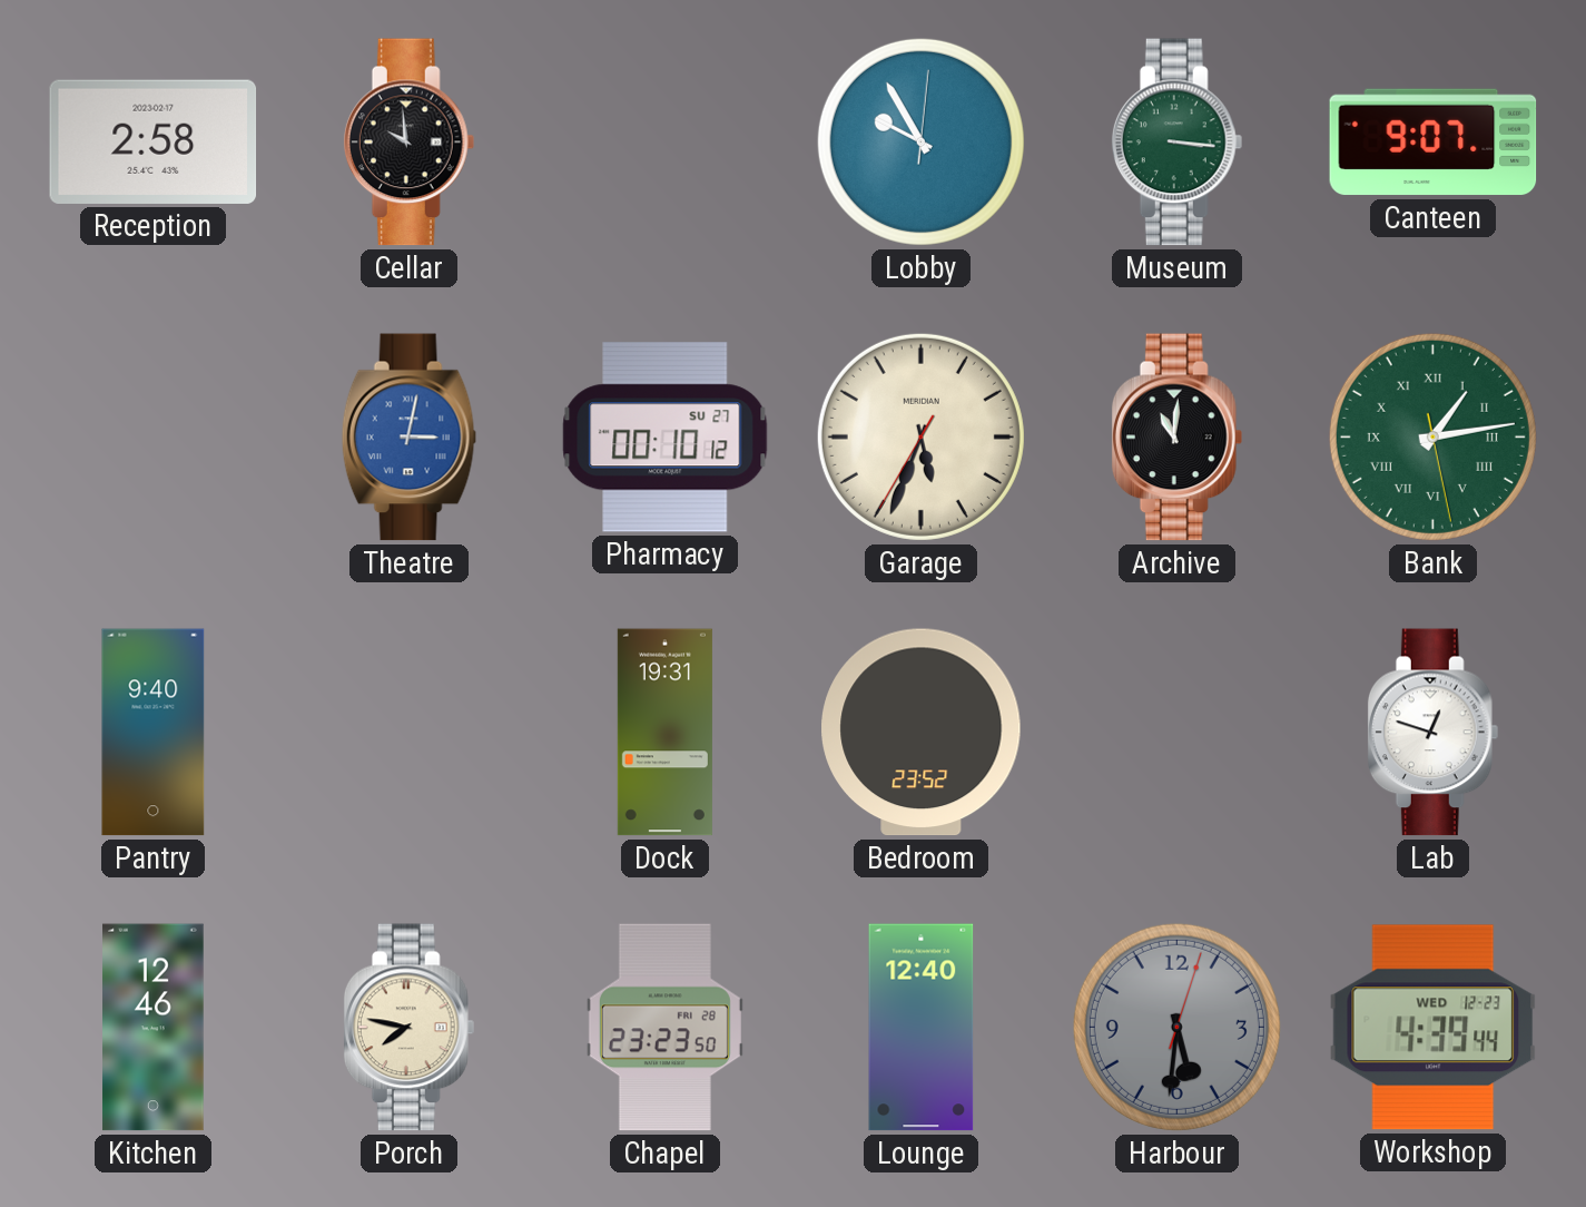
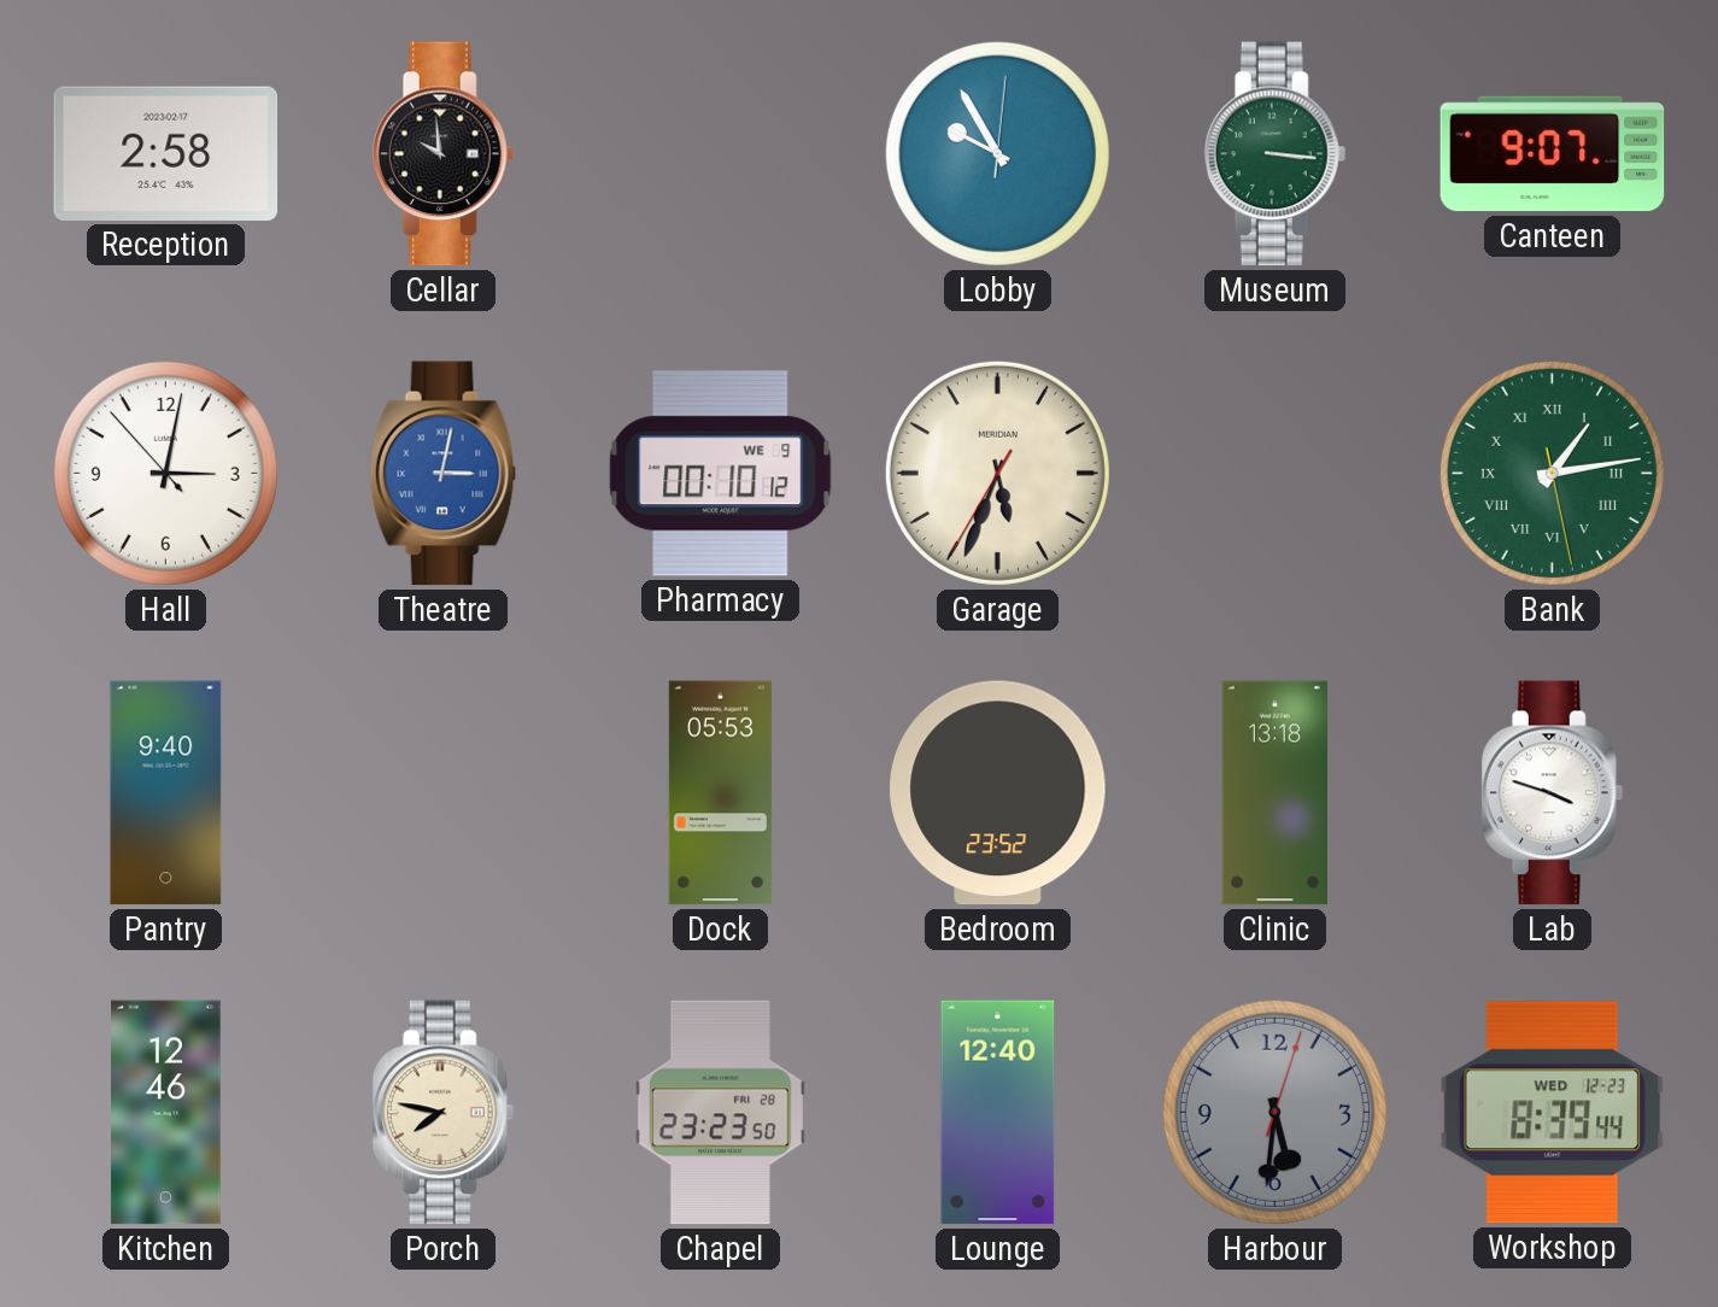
Hall: none -> 3:01
Pharmacy date: SU 27 -> WE 9
Archive: 11:01 -> none
Dock: 19:31 -> 05:53
Clinic: none -> 13:18
Lab: 12:48 -> 3:48
Workshop: 4:39 -> 8:39
